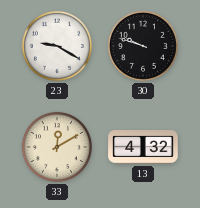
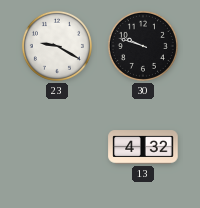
33: 12:10 -> none
